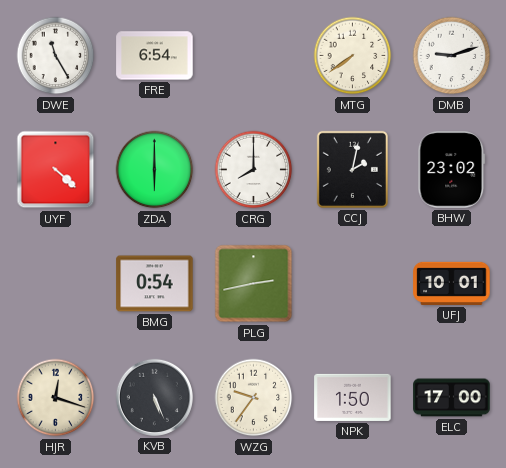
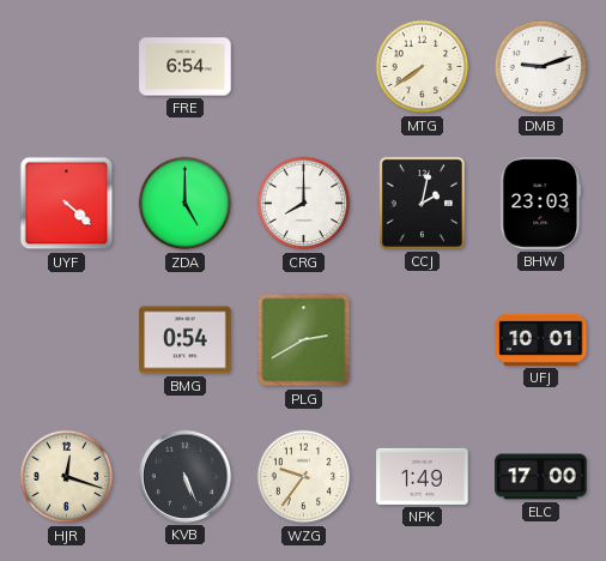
DWE: 11:25 -> none
ZDA: 6:00 -> 5:00
BHW: 23:02 -> 23:03
PLG: 2:43 -> 2:40
NPK: 1:50 -> 1:49
